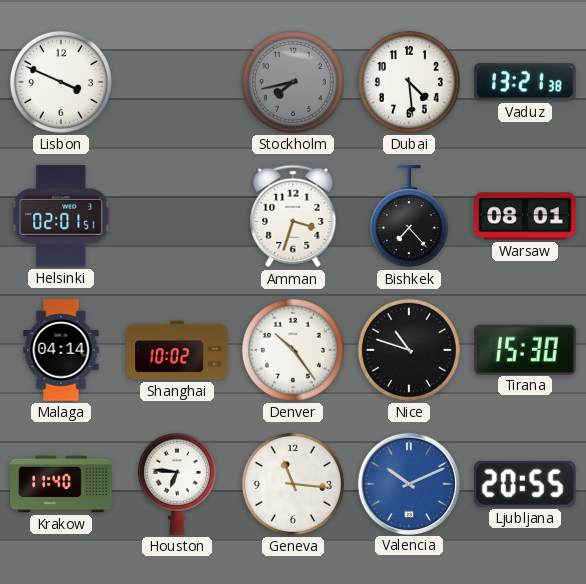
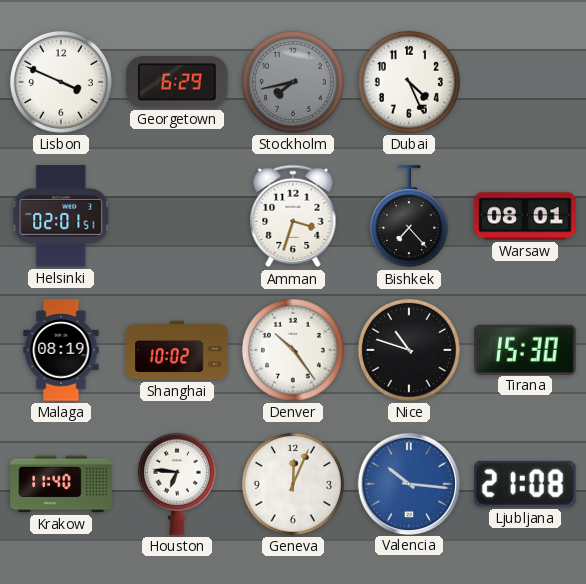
Georgetown: none -> 6:29
Dubai: 4:29 -> 4:26
Vaduz: 13:21 -> none
Malaga: 04:14 -> 08:19
Geneva: 11:16 -> 12:04
Valencia: 10:11 -> 10:16
Ljubljana: 20:55 -> 21:08
